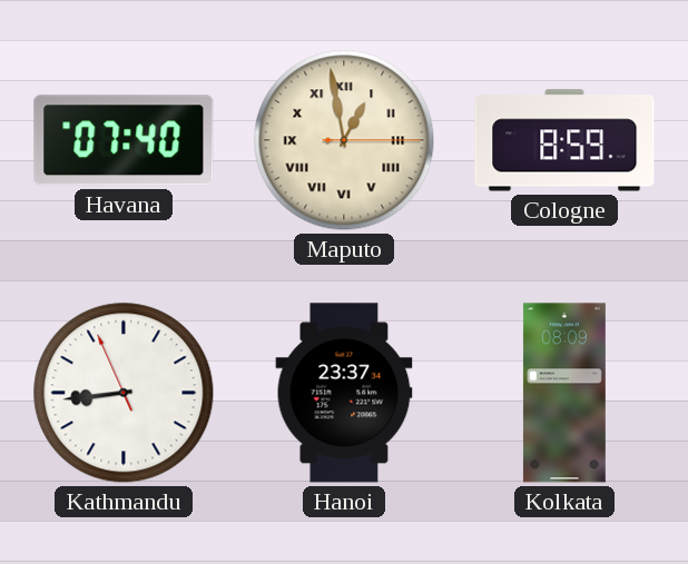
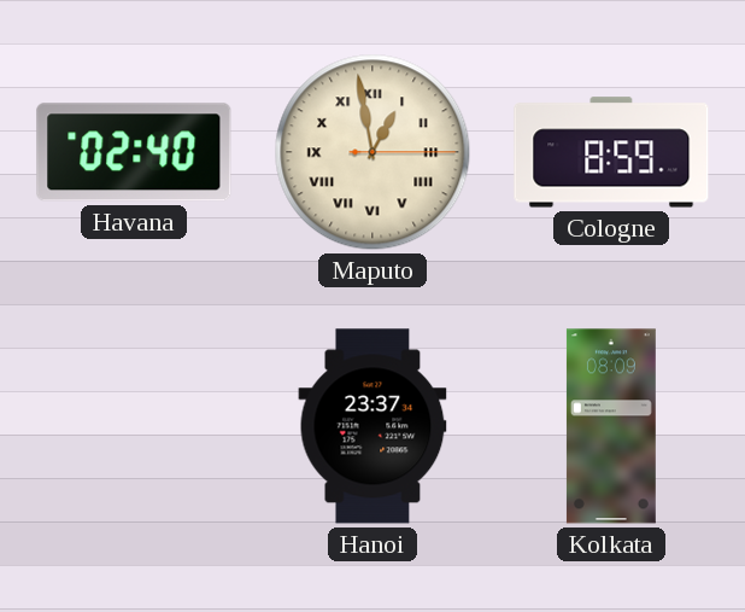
Havana: 07:40 -> 02:40
Kathmandu: 8:43 -> none
